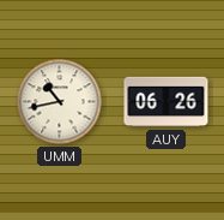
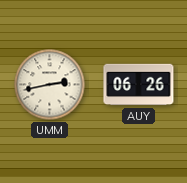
UMM: 10:43 -> 2:43
